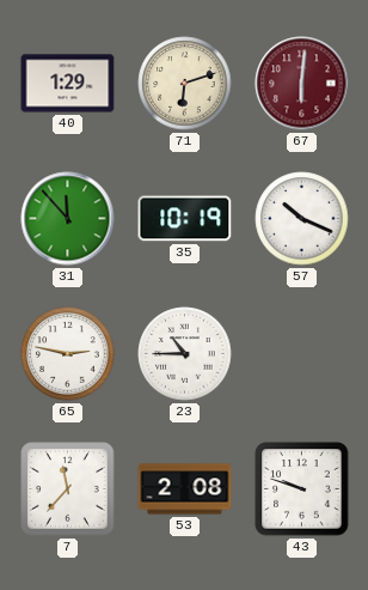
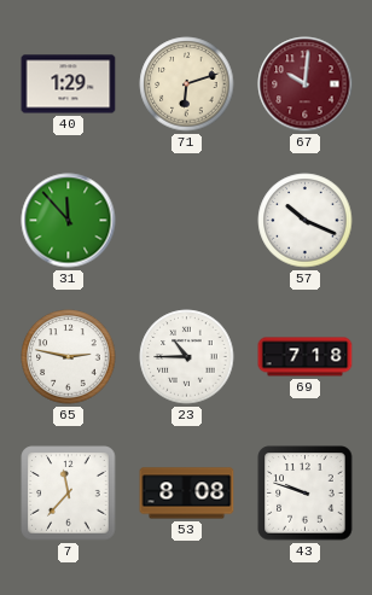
67: 6:01 -> 10:01
35: 10:19 -> none
69: none -> 7:18
53: 2:08 -> 8:08
